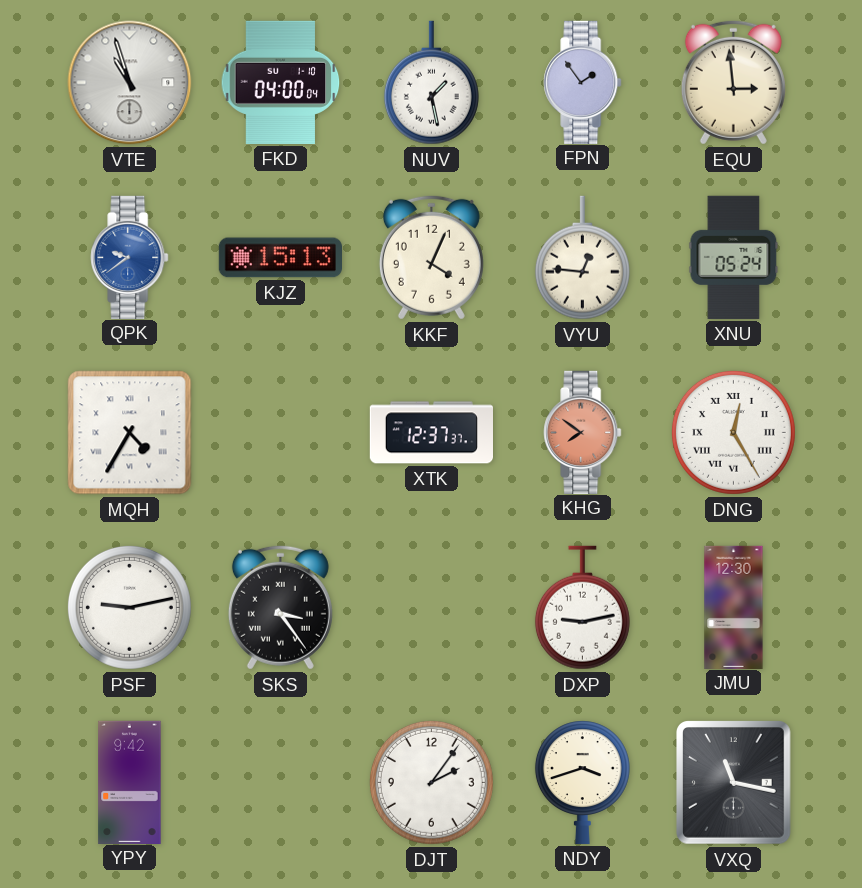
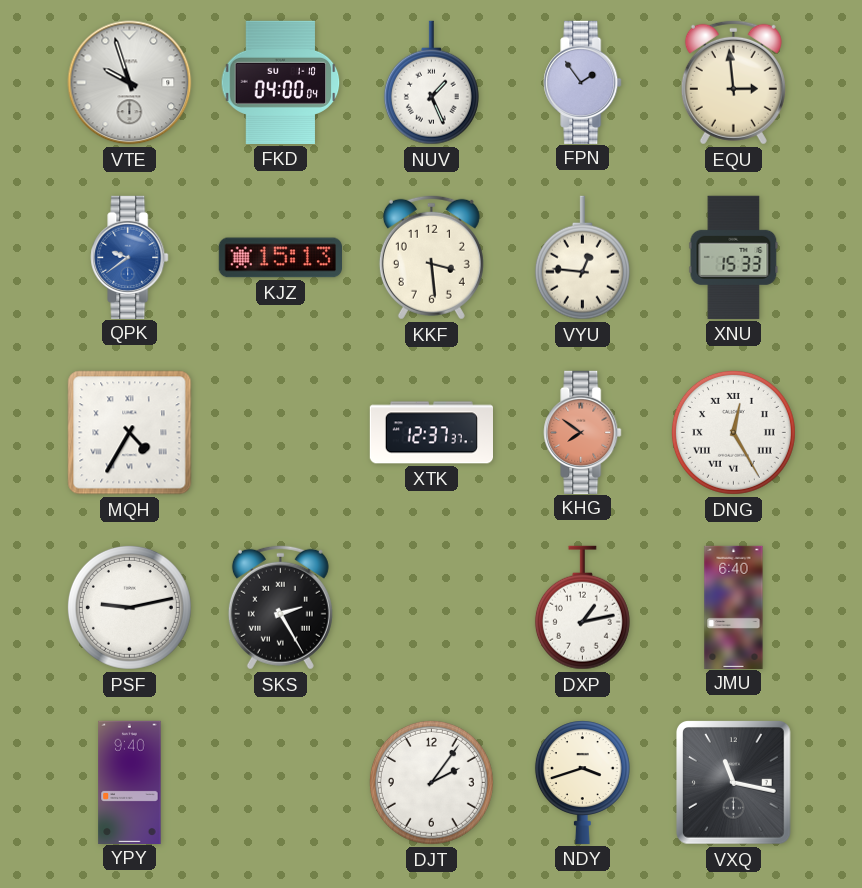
VTE: 10:57 -> 9:57
NUV: 1:28 -> 1:26
KKF: 4:04 -> 3:29
XNU: 05:24 -> 15:33
SKS: 3:24 -> 2:25
DXP: 9:13 -> 1:13
JMU: 12:30 -> 6:40
YPY: 9:42 -> 9:40
